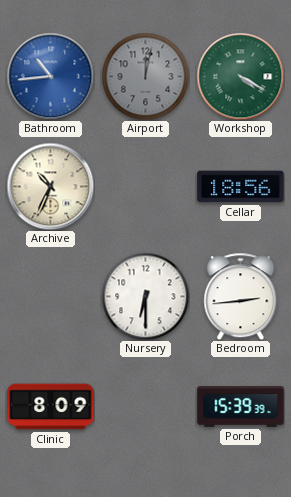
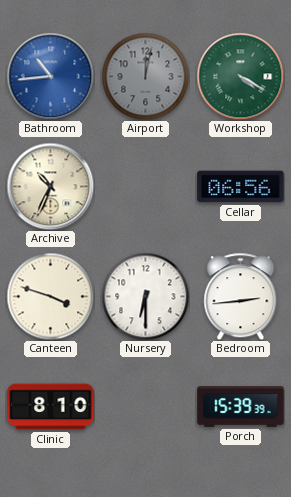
Cellar: 18:56 -> 06:56
Canteen: none -> 3:48
Clinic: 8:09 -> 8:10
